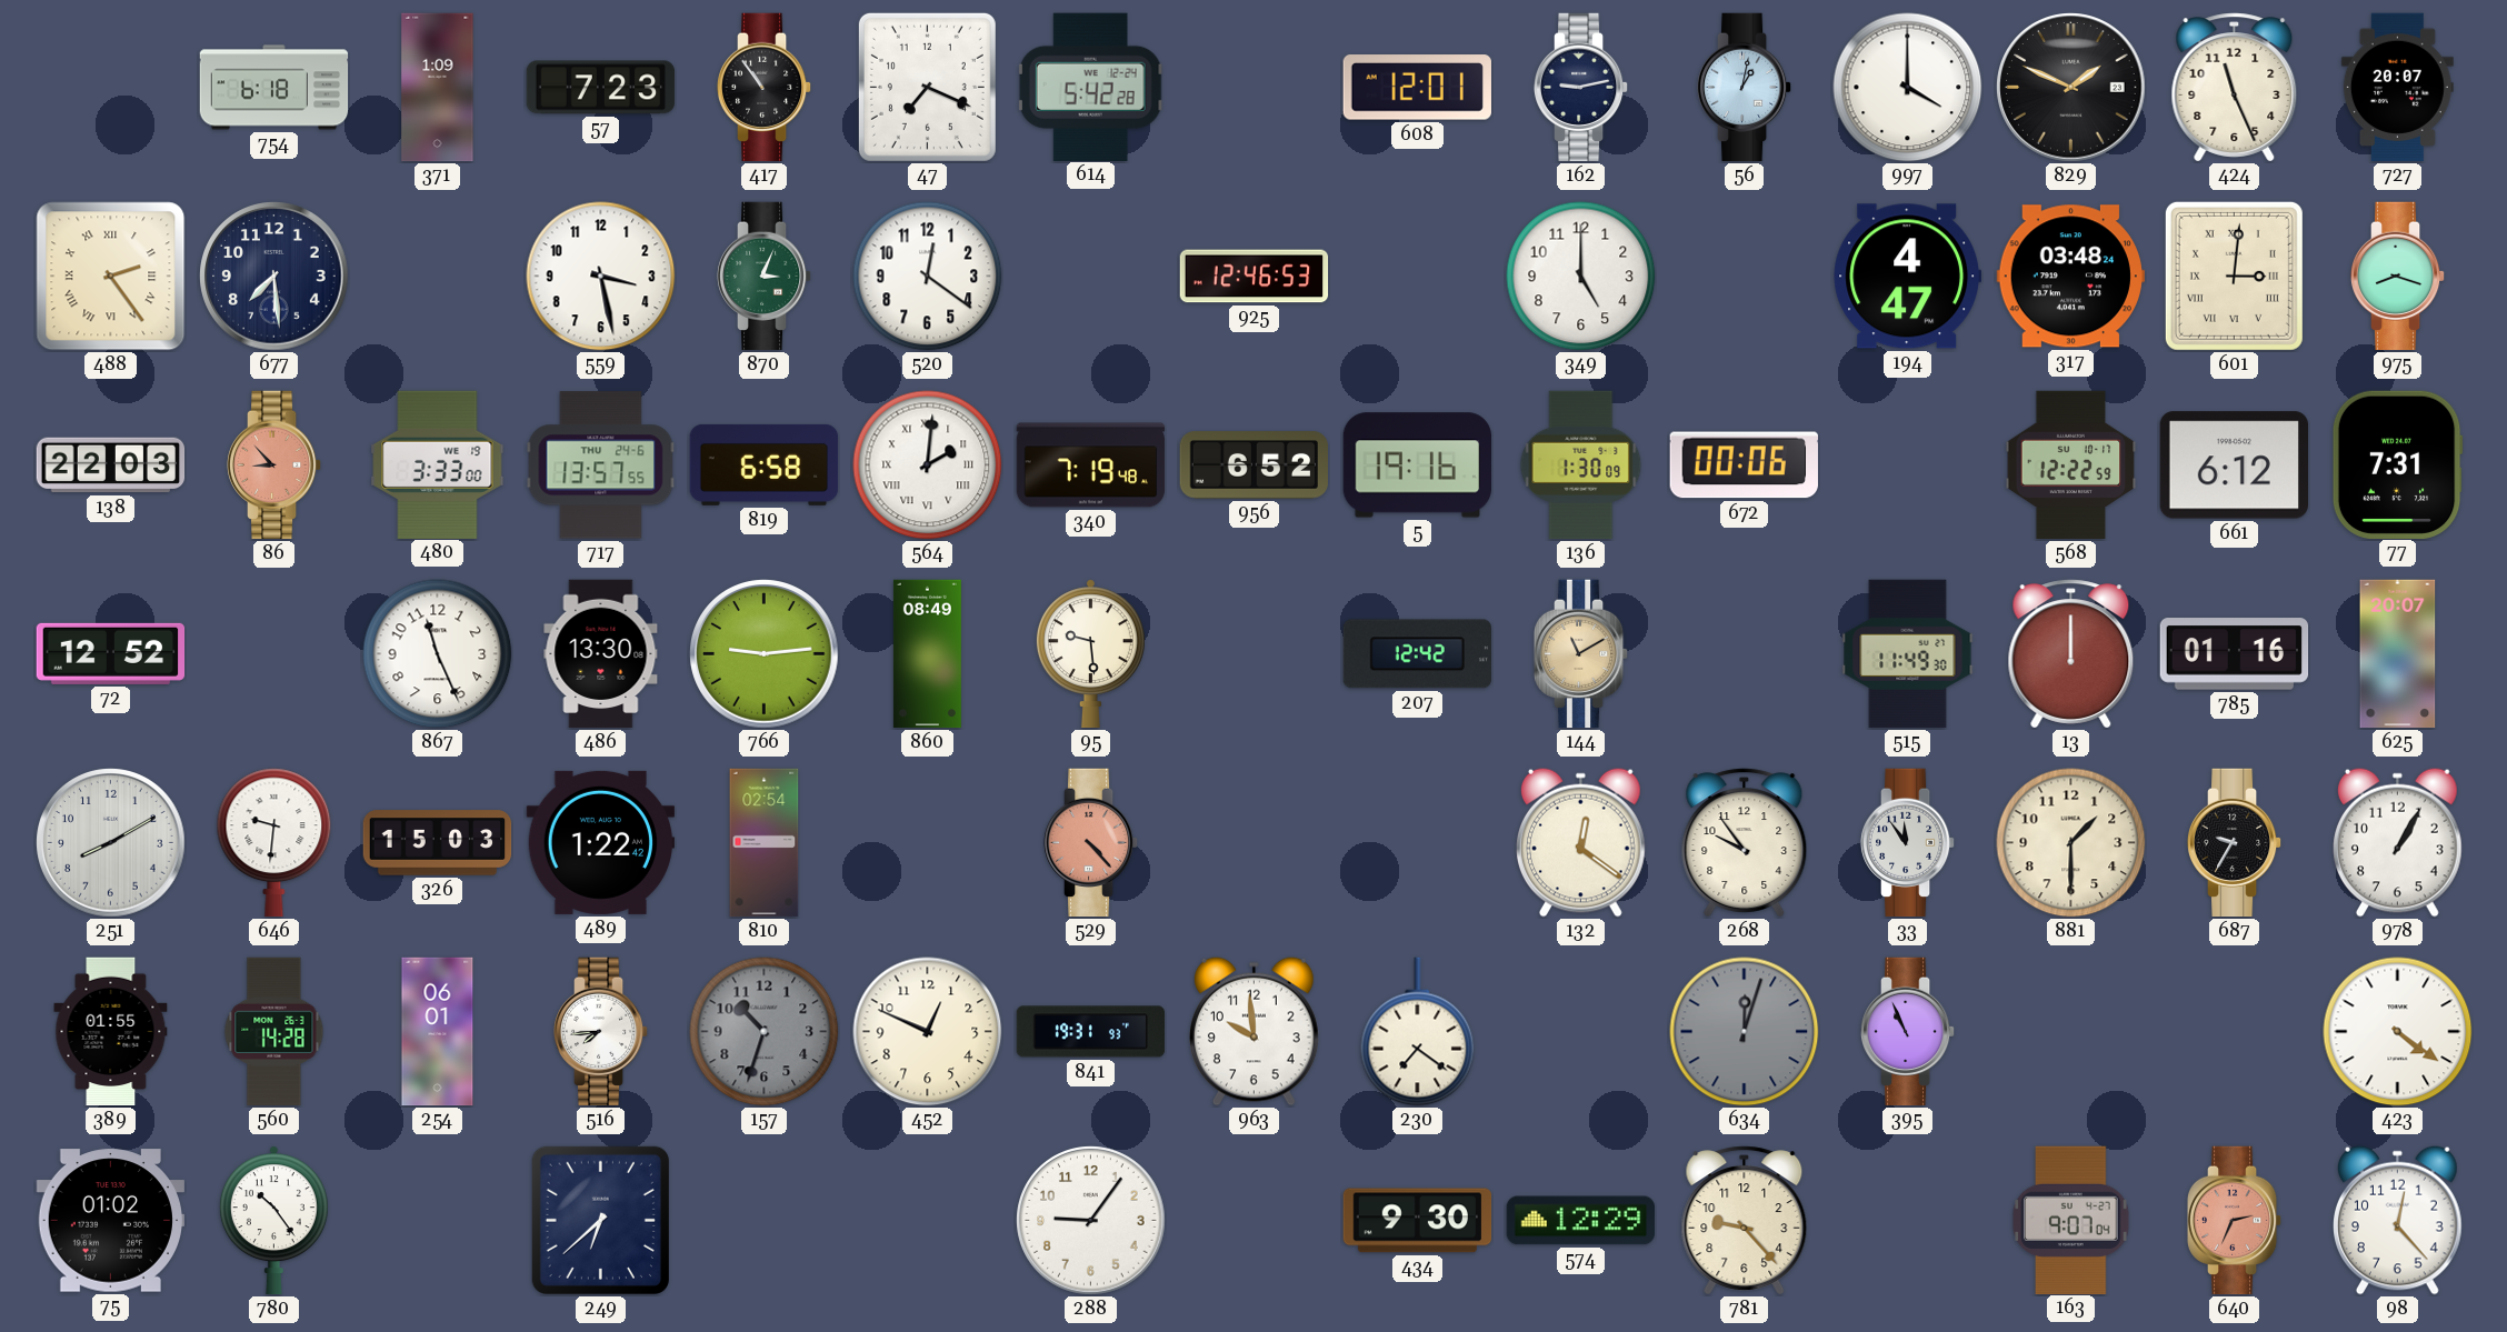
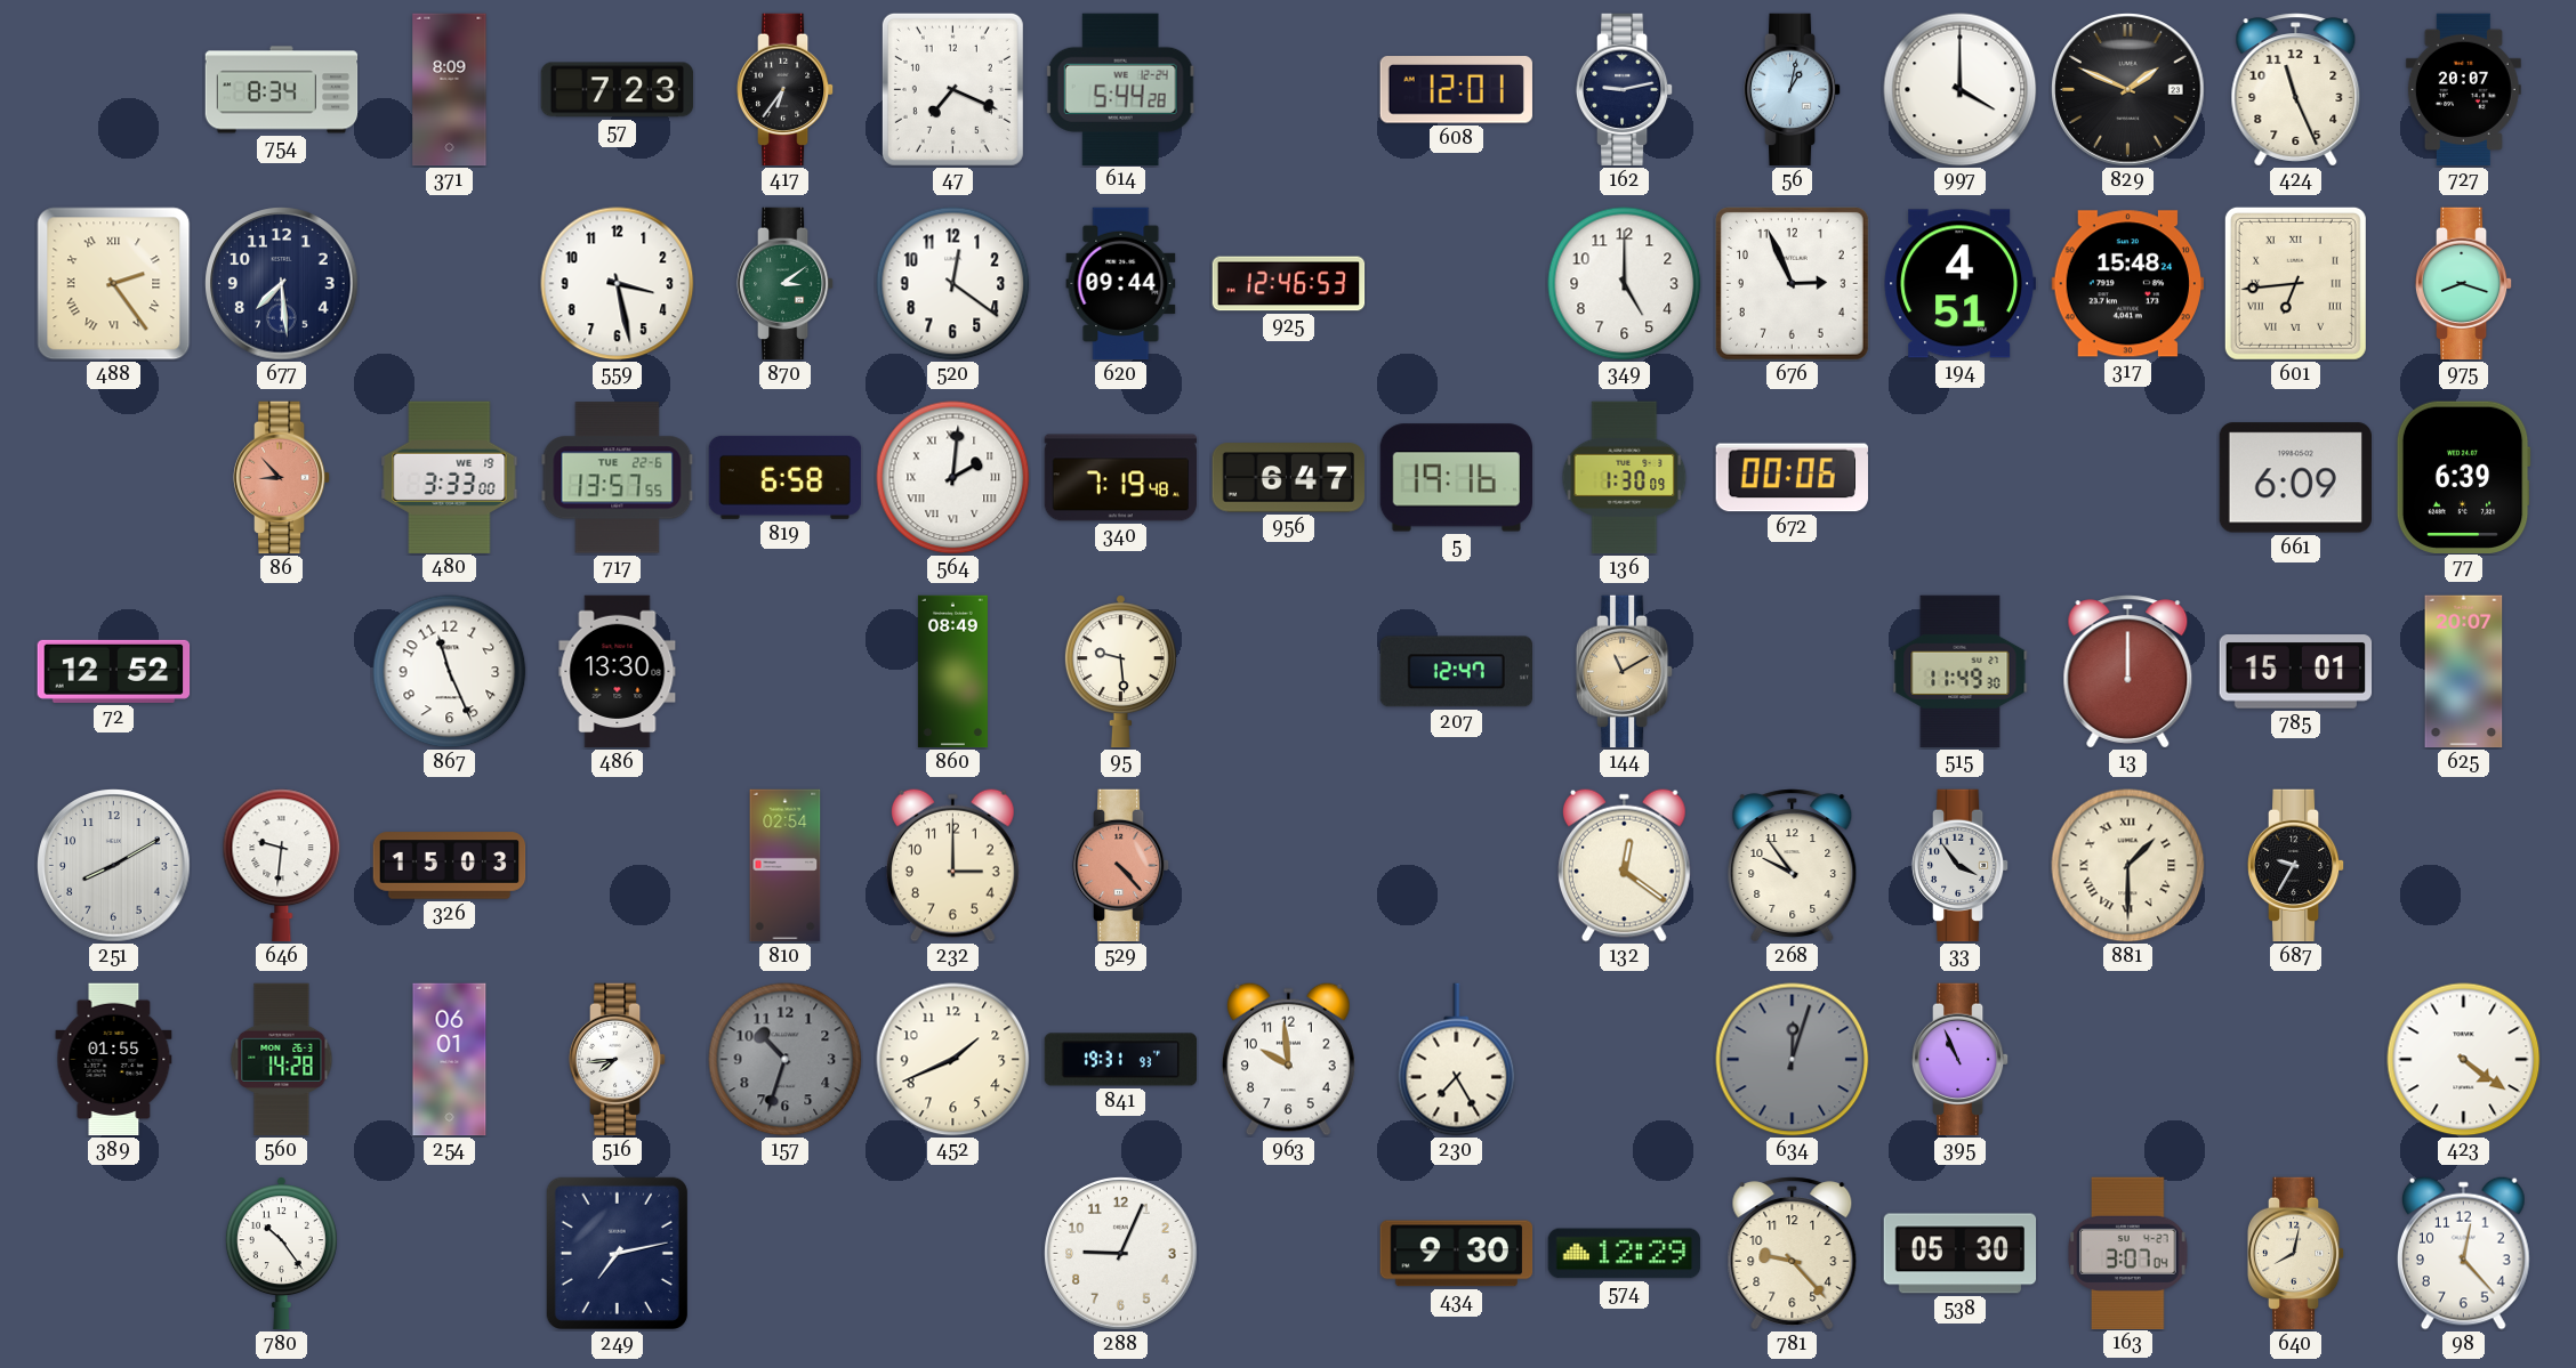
754: 6:18 -> 8:34
371: 1:09 -> 8:09
417: 10:54 -> 6:36
614: 5:42 -> 5:44
870: 3:04 -> 3:09
620: none -> 09:44
676: none -> 2:56
194: 4:47 -> 4:51
317: 03:48 -> 15:48
601: 3:01 -> 6:44
138: 22:03 -> none
717 date: THU 24-6 -> TUE 22-6
956: 6:52 -> 6:47
568: 12:22 -> none
661: 6:12 -> 6:09
77: 7:31 -> 6:39
766: 9:14 -> none
207: 12:42 -> 12:47
785: 01:16 -> 15:01
489: 1:22 -> none
232: none -> 3:00
33: 11:54 -> 3:54
881 numerals: Arabic -> Roman
978: 1:05 -> none
452: 12:49 -> 1:41
230: 7:21 -> 7:25
75: 01:02 -> none
249: 6:38 -> 7:13
288: 9:06 -> 9:04
538: none -> 05:30
163: 9:07 -> 3:07
640: 2:34 -> 8:02
640 dial: salmon -> cream
